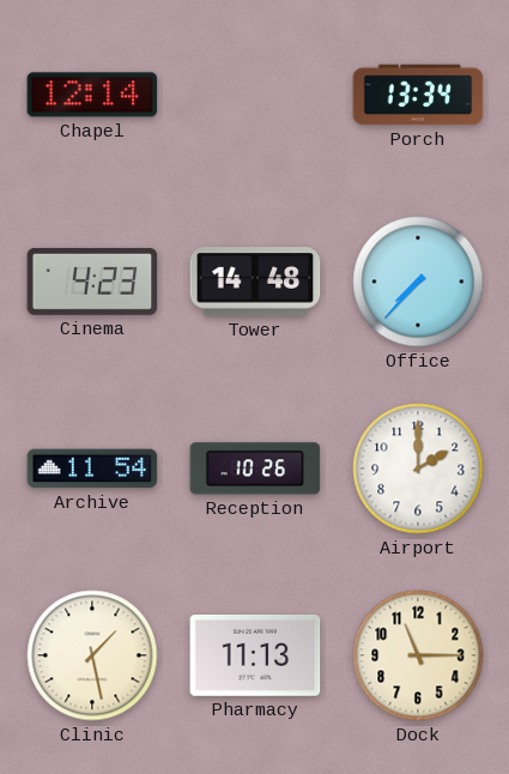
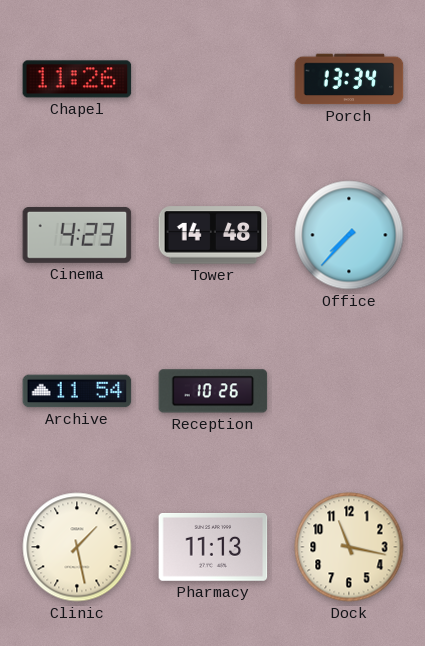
Chapel: 12:14 -> 11:26
Airport: 2:00 -> none
Dock: 11:15 -> 11:17
